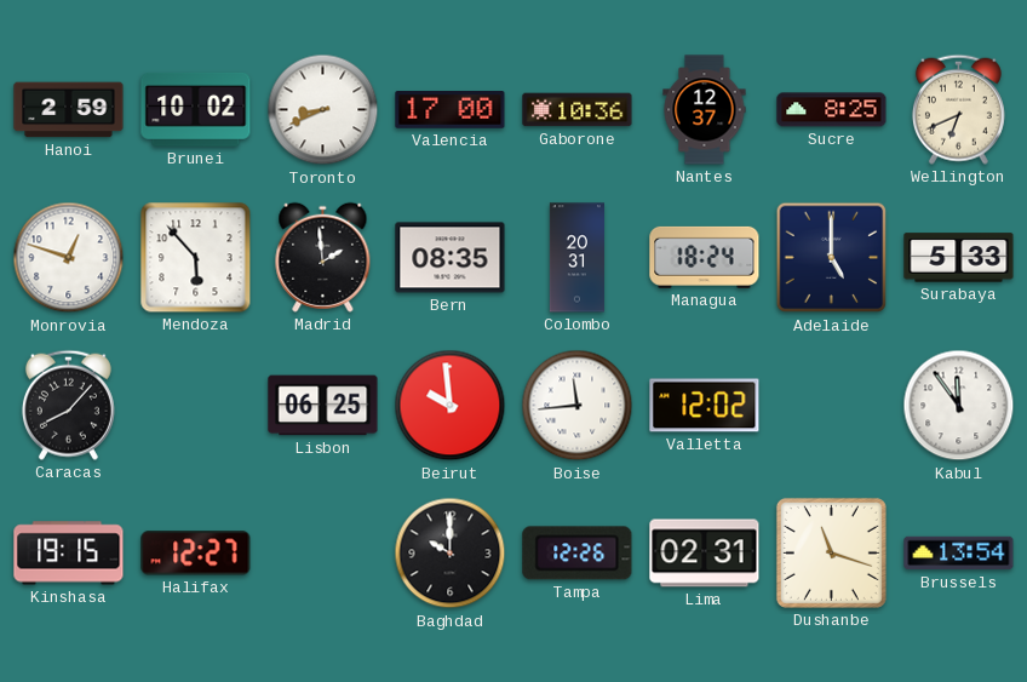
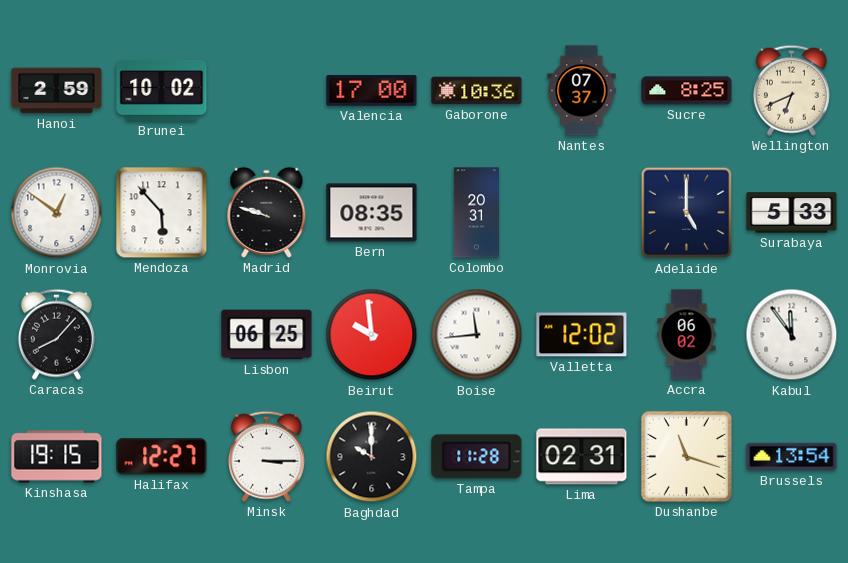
Toronto: 8:41 -> none
Nantes: 12:37 -> 07:37
Monrovia: 12:48 -> 12:51
Madrid: 1:59 -> 9:48
Managua: 18:24 -> none
Accra: none -> 06:02
Minsk: none -> 3:15
Tampa: 12:26 -> 11:28
